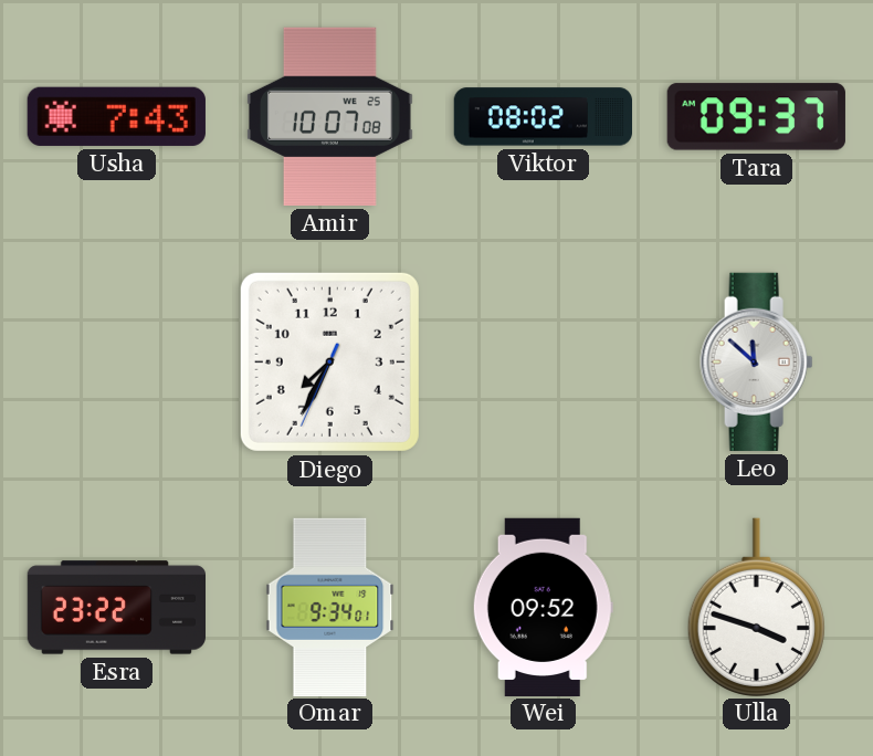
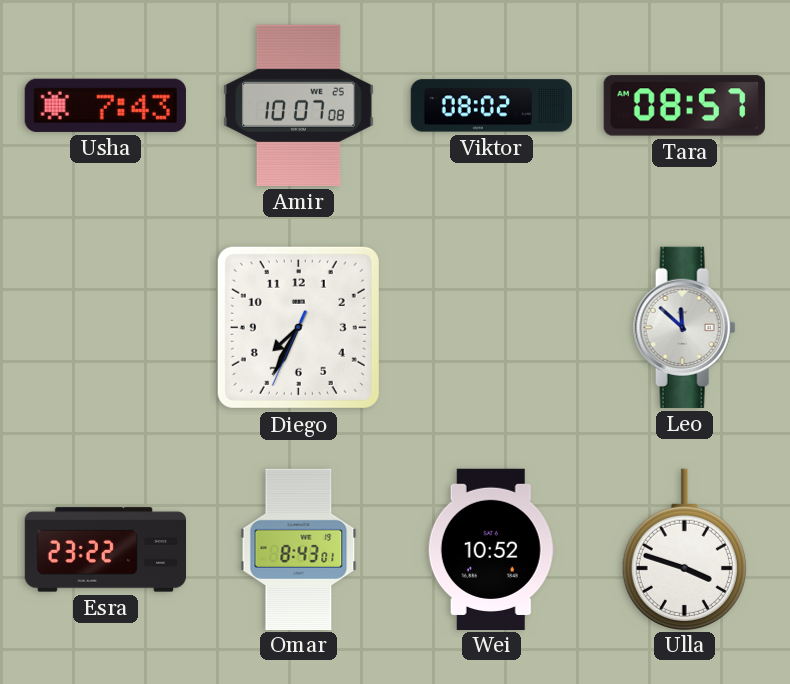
Tara: 09:37 -> 08:57
Omar: 9:34 -> 8:43
Wei: 09:52 -> 10:52
